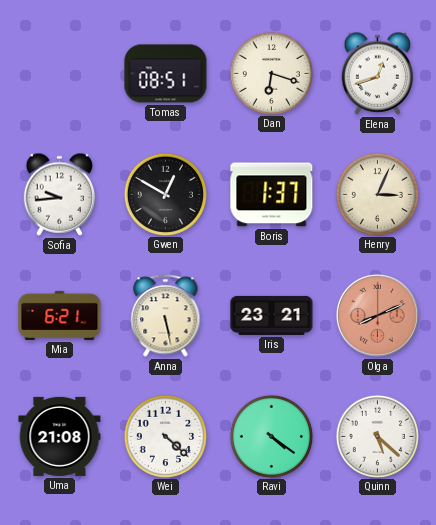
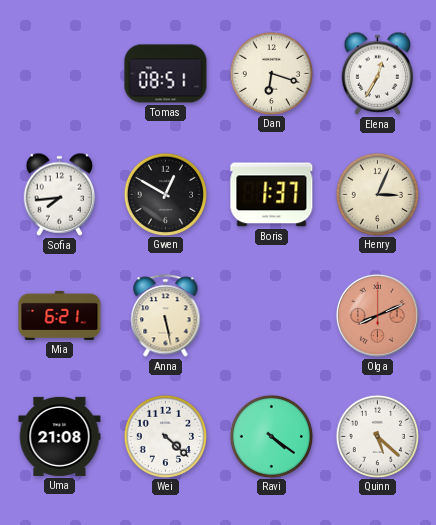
Elena: 12:42 -> 12:35
Sofia: 9:44 -> 7:44
Iris: 23:21 -> none
